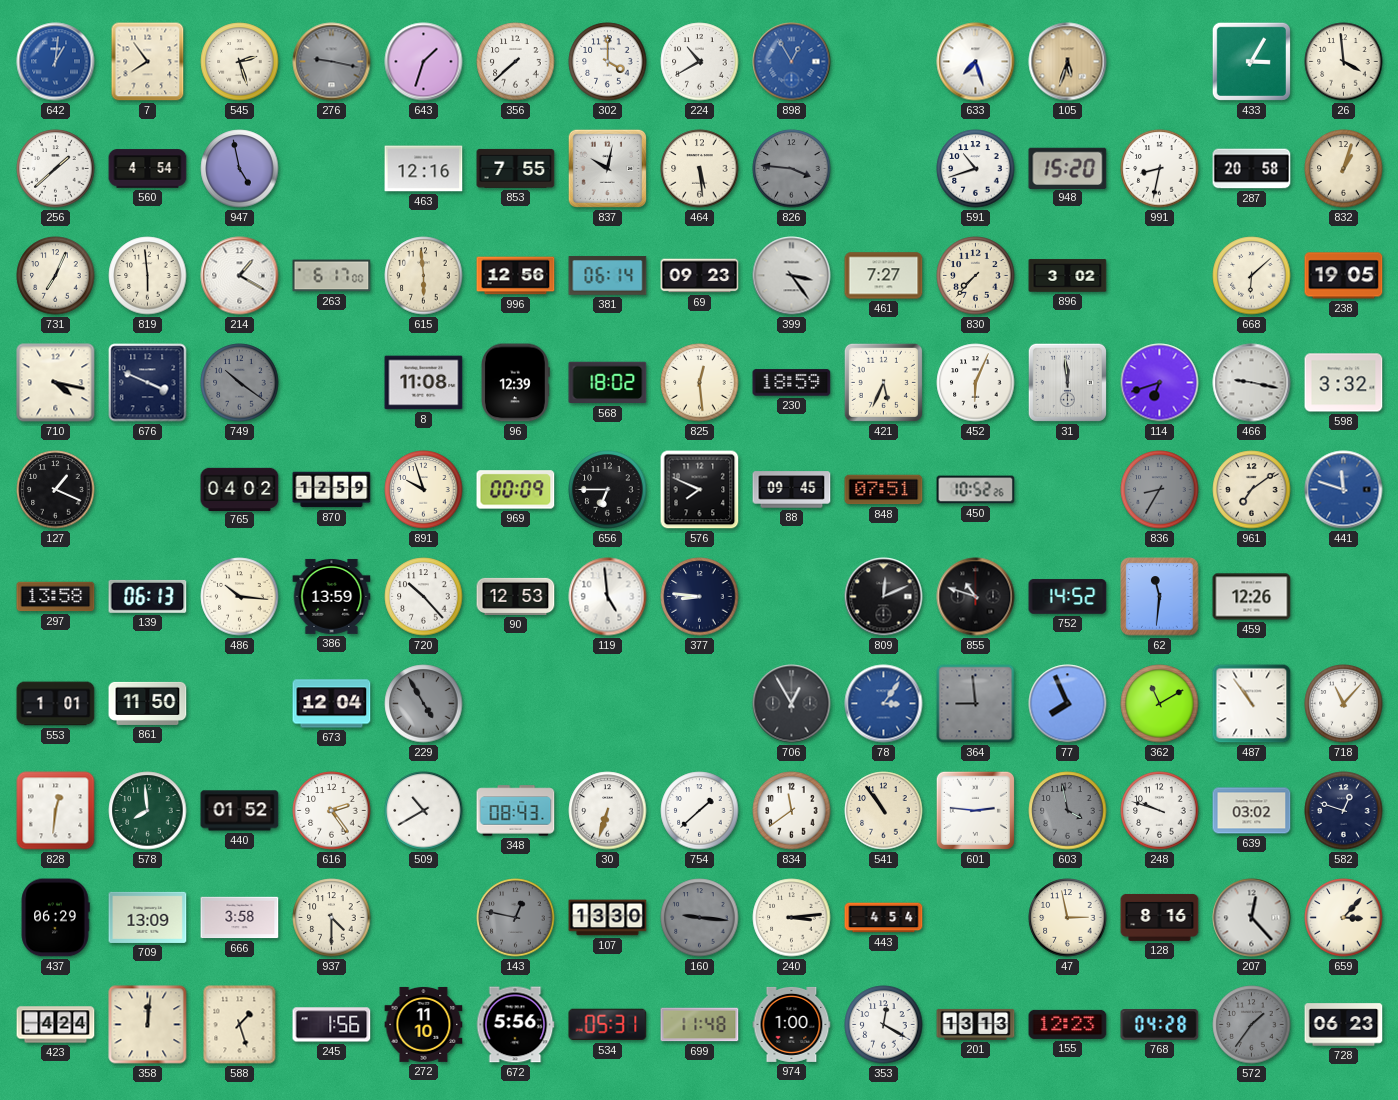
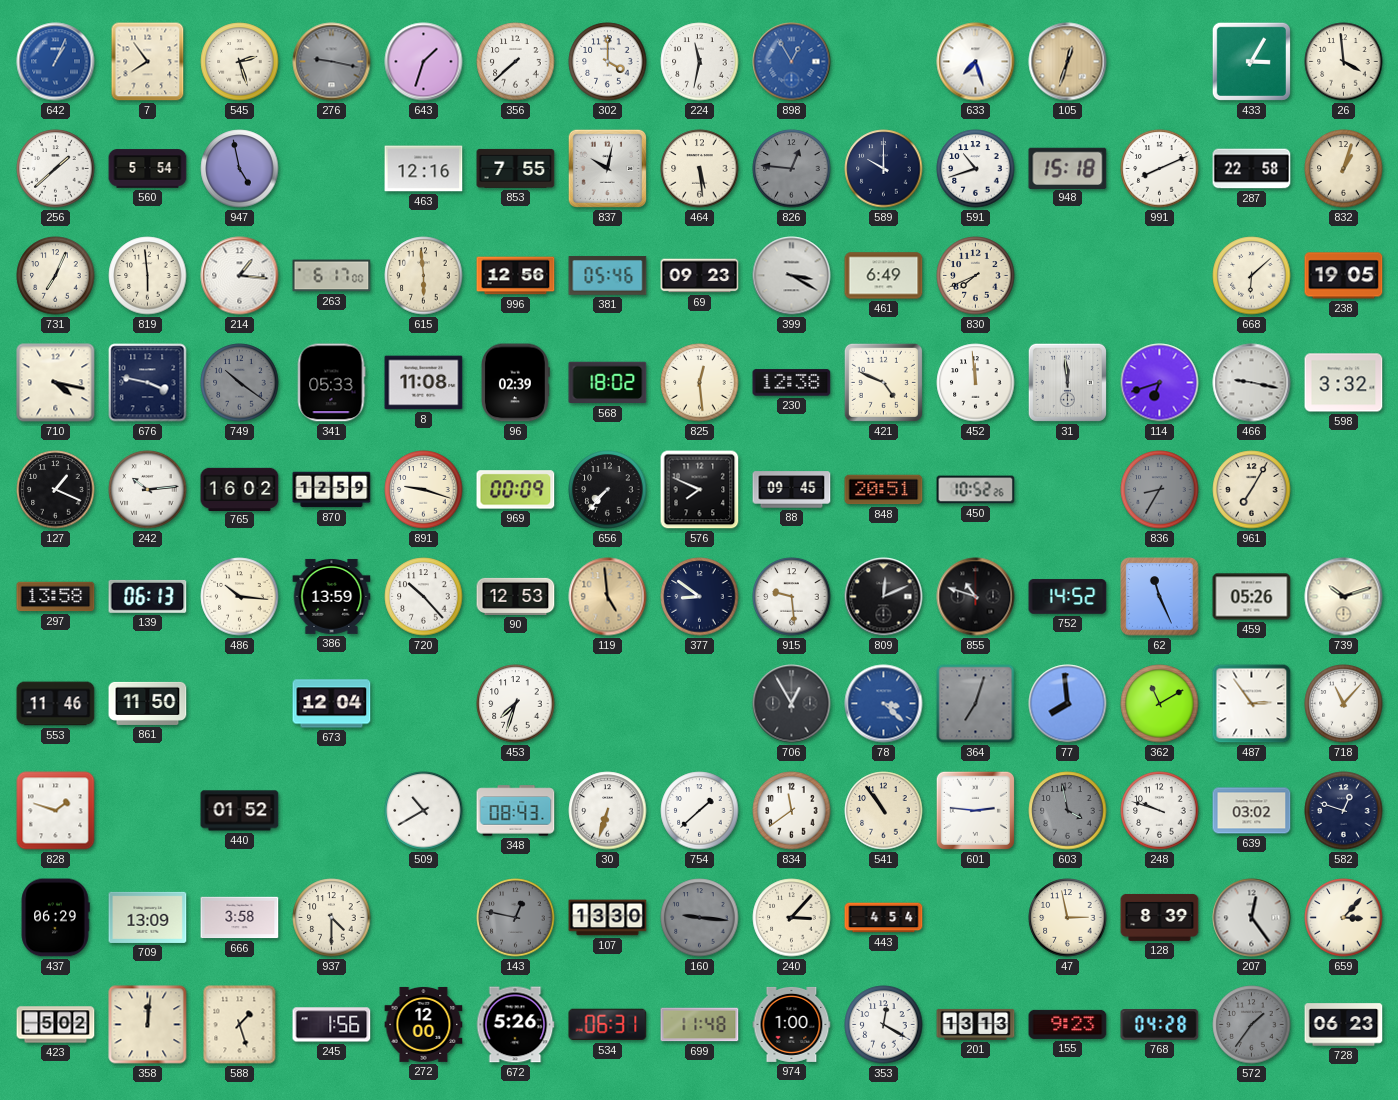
642: 1:01 -> 1:04
224: 10:40 -> 11:32
105: 5:33 -> 12:33
560: 4:54 -> 5:54
826: 3:46 -> 12:46
589: none -> 10:00
948: 15:20 -> 15:18
991: 8:32 -> 8:11
287: 20:58 -> 22:58
214: 1:20 -> 1:16
381: 06:14 -> 05:46
399: 3:24 -> 3:20
461: 7:27 -> 6:49
830: 7:37 -> 7:41
896: 3:02 -> none
676: 3:49 -> 3:47
341: none -> 05:33
96: 12:39 -> 02:39
230: 18:59 -> 12:38
421: 5:34 -> 4:49
452: 6:04 -> 11:59
242: none -> 10:14
765: 04:02 -> 16:02
891: 9:57 -> 9:18
656: 6:45 -> 7:37
848: 07:51 -> 20:51
961: 7:09 -> 7:05
441: 11:48 -> none
119 dial: white -> champagne
377: 8:46 -> 8:51
915: none -> 9:29
62: 11:31 -> 11:26
459: 12:26 -> 05:26
739: none -> 10:12
553: 1:01 -> 11:46
229: 4:55 -> none
453: none -> 7:33
78: 3:06 -> 3:22
364: 8:59 -> 7:03
77: 7:56 -> 7:59
487: 10:54 -> 2:54
828: 12:31 -> 1:48
578: 7:59 -> none
616: 2:24 -> none
240: 3:14 -> 3:07
128: 8:16 -> 8:39
207: 12:23 -> 12:24
423: 4:24 -> 5:02
272: 11:10 -> 12:00
672: 5:56 -> 5:26
534: 05:31 -> 06:31
155: 12:23 -> 9:23
